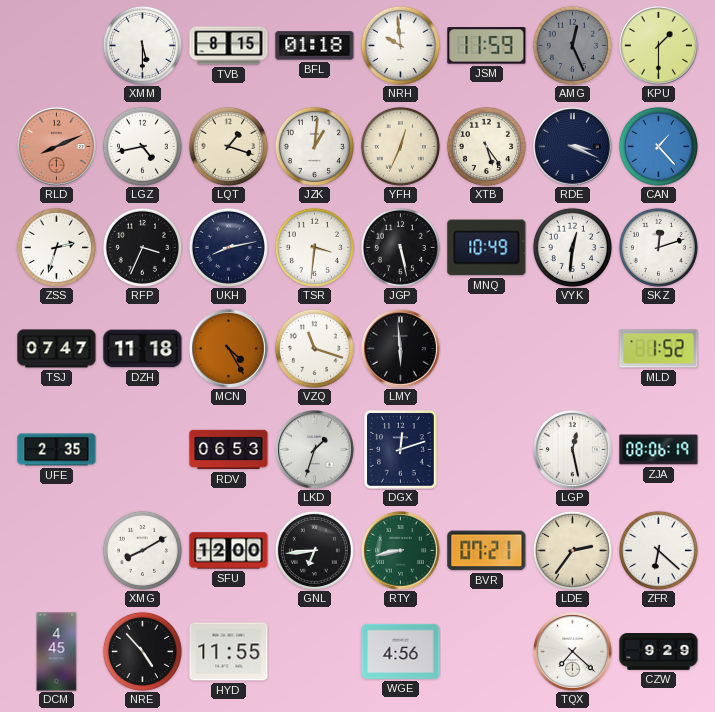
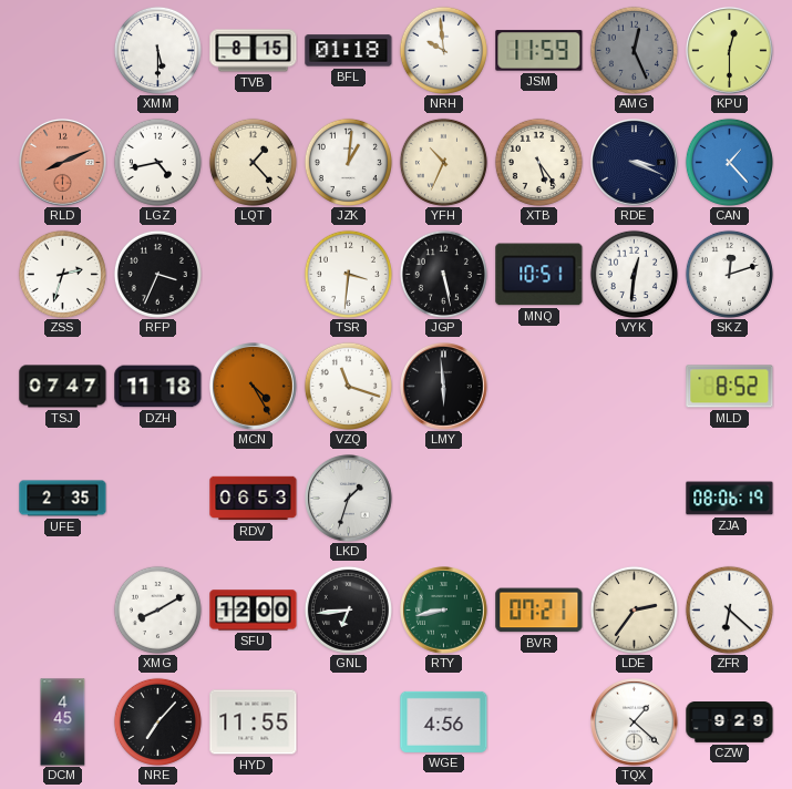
KPU: 1:30 -> 12:30
LQT: 1:18 -> 1:23
YFH: 12:34 -> 10:34
UKH: 8:13 -> none
MNQ: 10:49 -> 10:51
MLD: 1:52 -> 8:52
DGX: 12:12 -> none
LGP: 12:28 -> none
NRE: 4:53 -> 7:07
TQX: 7:22 -> 1:22
